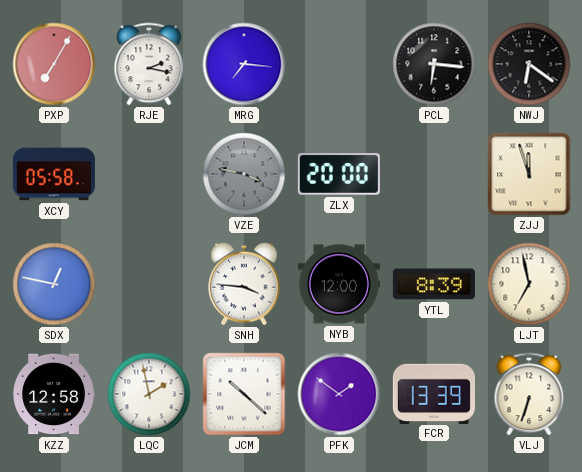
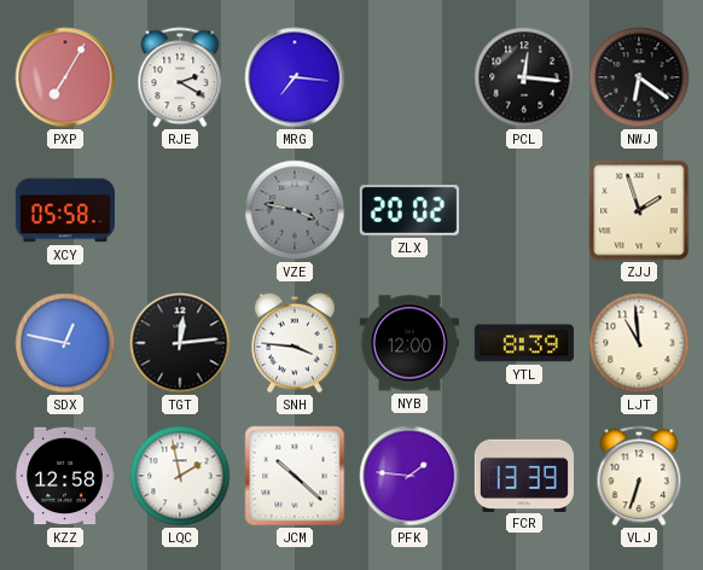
RJE: 2:17 -> 2:20
PCL: 6:16 -> 12:16
ZLX: 20:00 -> 20:02
ZJJ: 11:57 -> 1:57
TGT: none -> 12:14
LJT: 6:58 -> 10:59
PFK: 1:51 -> 1:46
